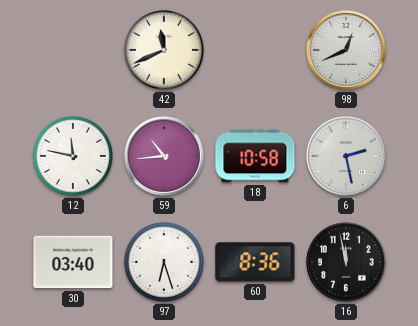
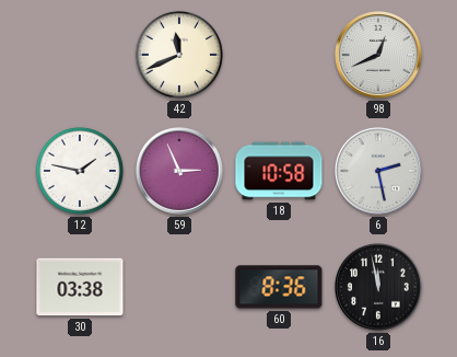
12: 11:47 -> 1:47
59: 10:44 -> 2:56
30: 03:40 -> 03:38
97: 6:27 -> none
